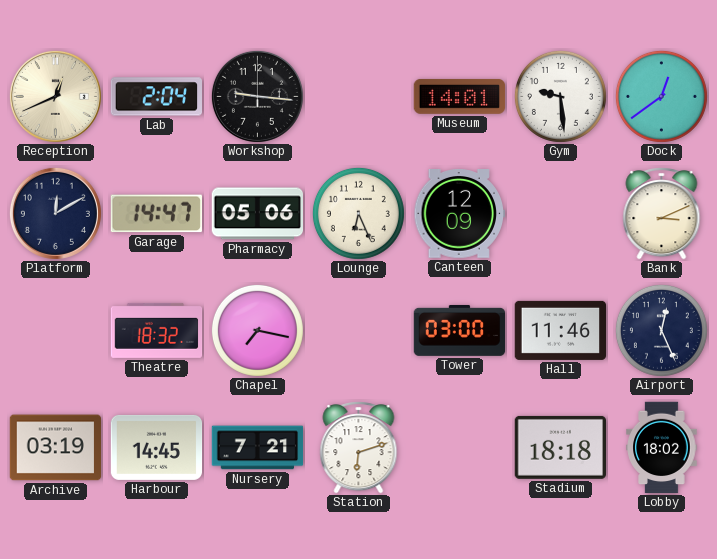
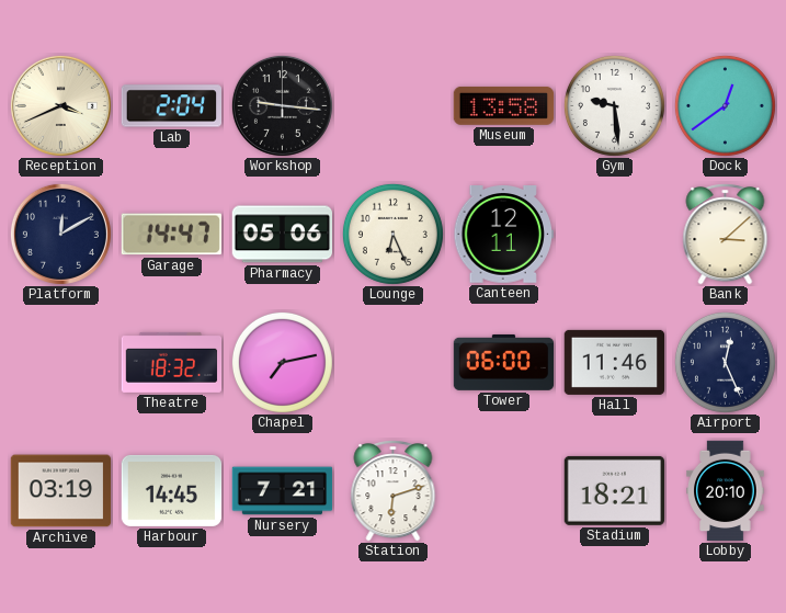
Reception: 12:41 -> 3:41
Museum: 14:01 -> 13:58
Canteen: 12:09 -> 12:11
Bank: 3:11 -> 3:08
Chapel: 7:17 -> 7:13
Tower: 03:00 -> 06:00
Stadium: 18:18 -> 18:21
Lobby: 18:02 -> 20:10
